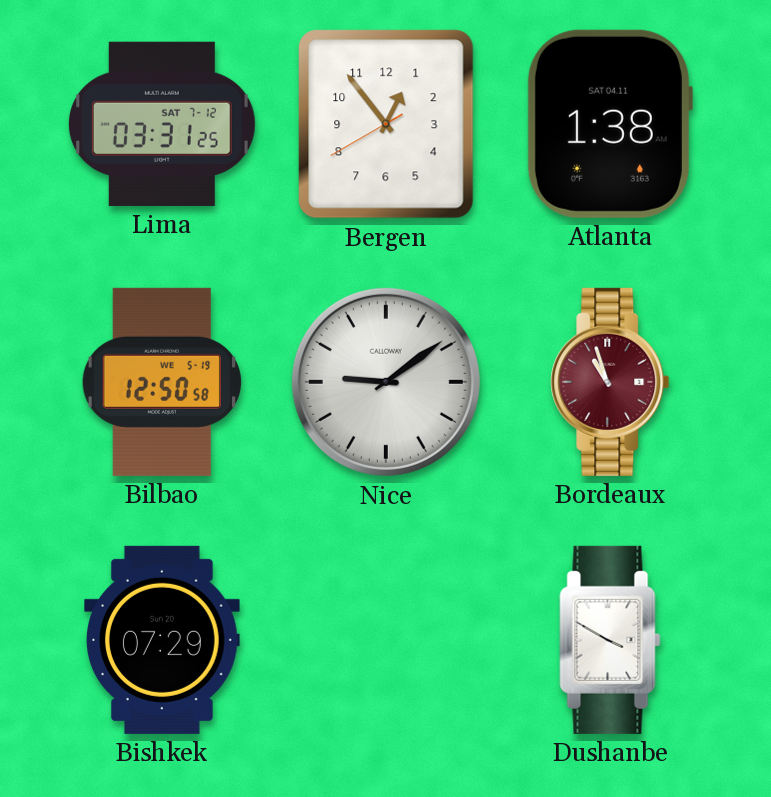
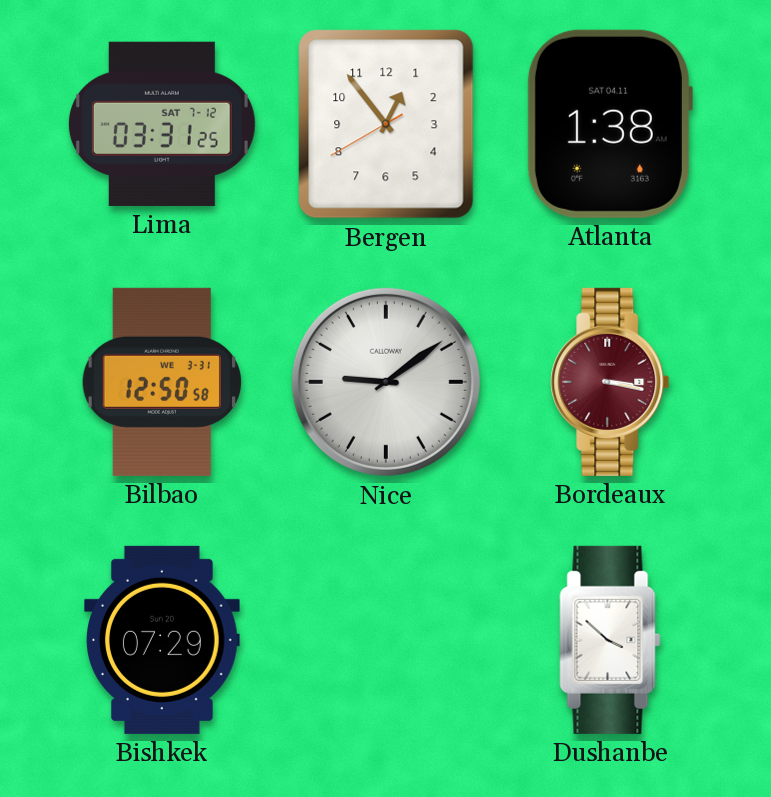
Bilbao date: WE 5-19 -> WE 3-31
Bordeaux: 10:57 -> 3:17
Dushanbe: 3:50 -> 3:52
